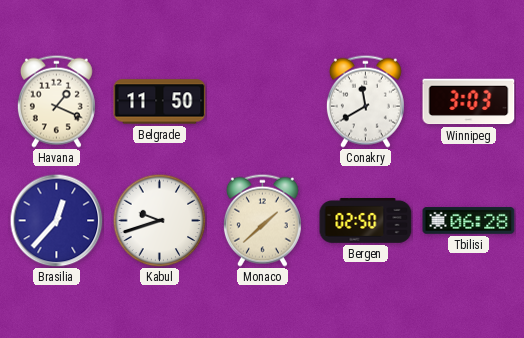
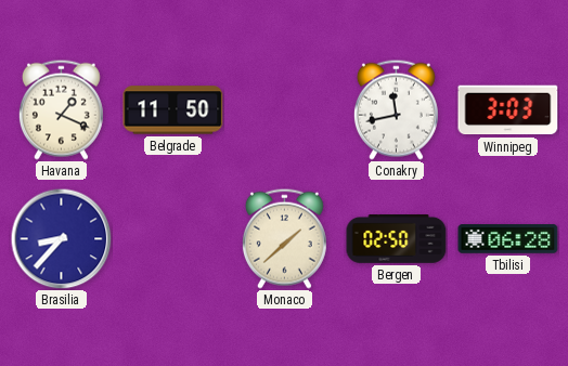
Conakry: 11:40 -> 11:43
Brasilia: 12:37 -> 8:37
Kabul: 9:42 -> none
